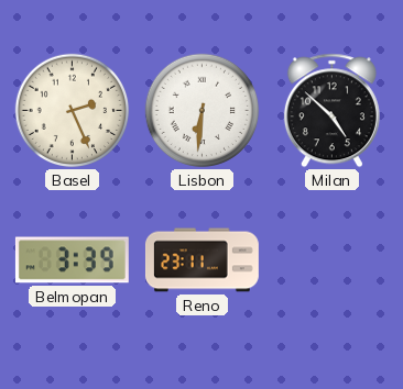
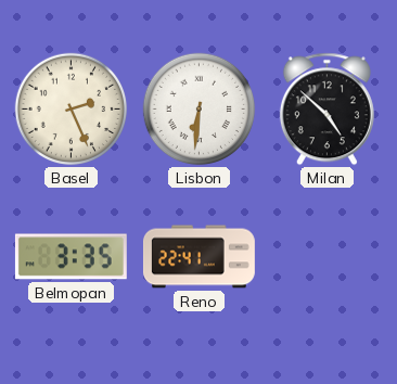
Belmopan: 3:39 -> 3:35
Reno: 23:11 -> 22:41
